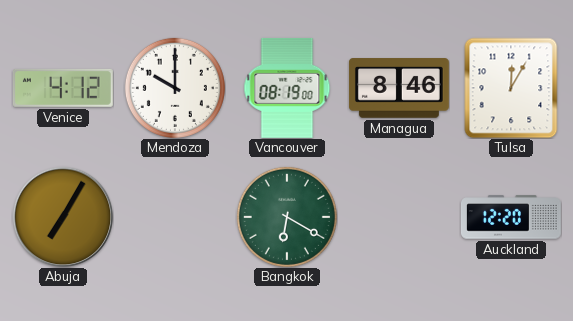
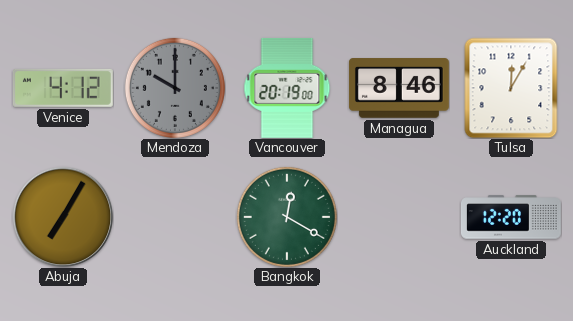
Mendoza dial: white -> grey
Vancouver: 08:19 -> 20:19
Bangkok: 6:20 -> 12:20
